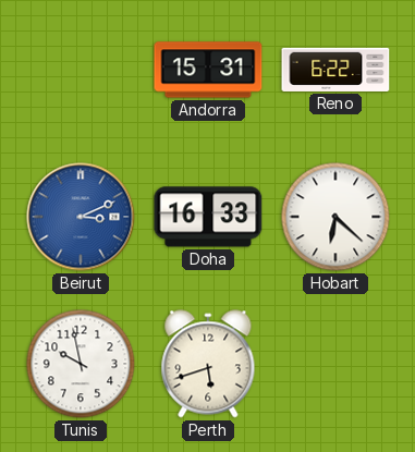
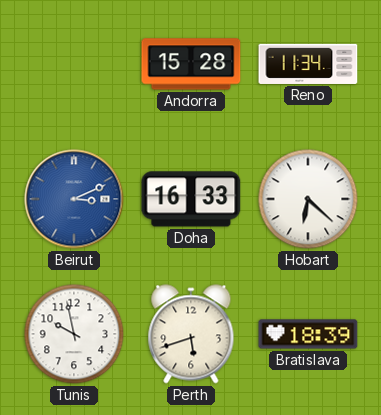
Andorra: 15:31 -> 15:28
Reno: 6:22 -> 11:34
Bratislava: none -> 18:39
